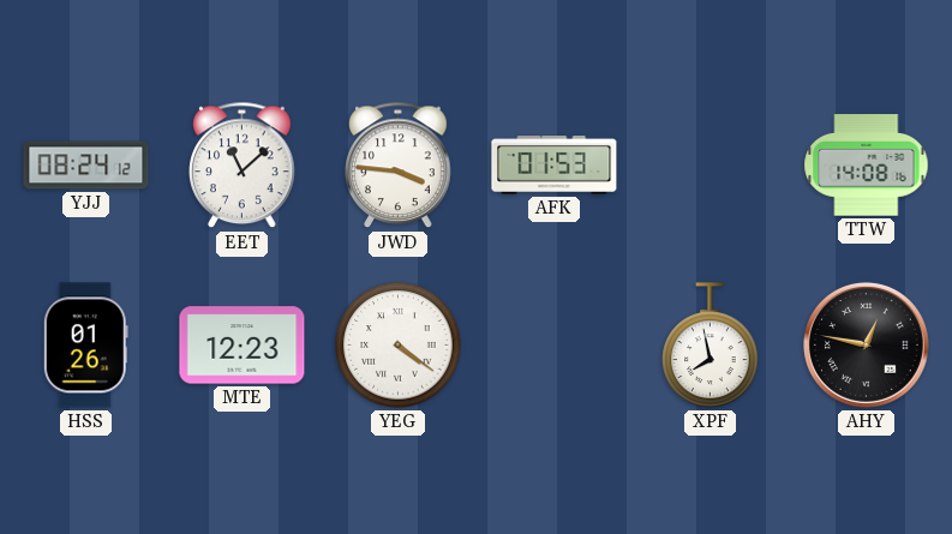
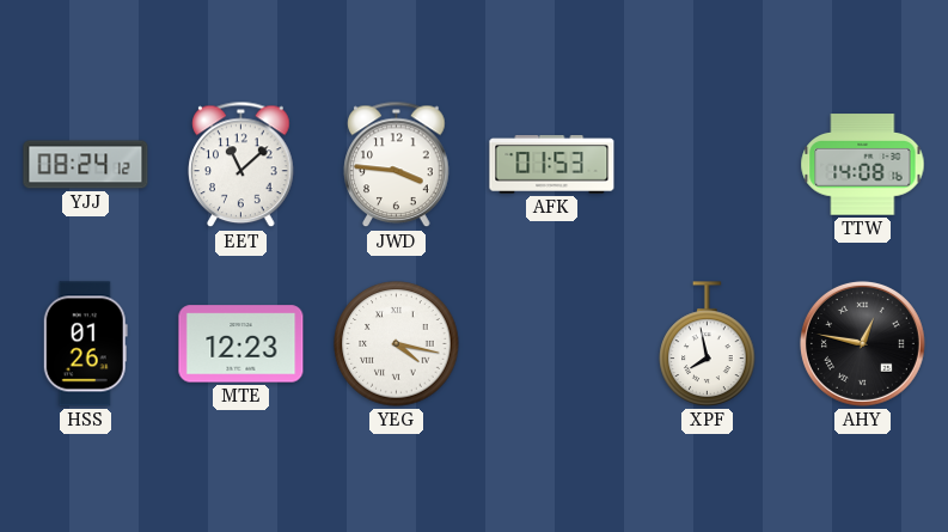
YEG: 4:21 -> 4:17
